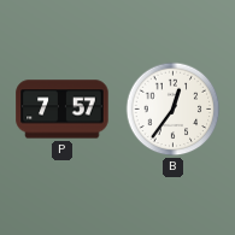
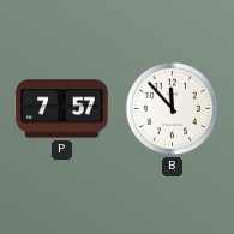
B: 12:36 -> 11:53
